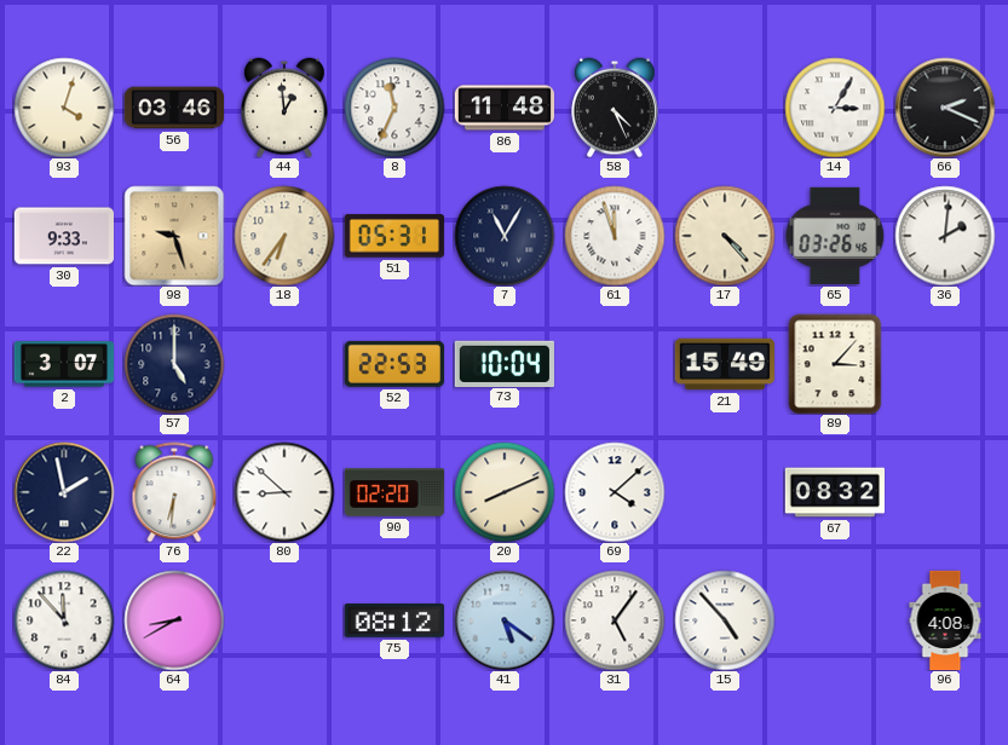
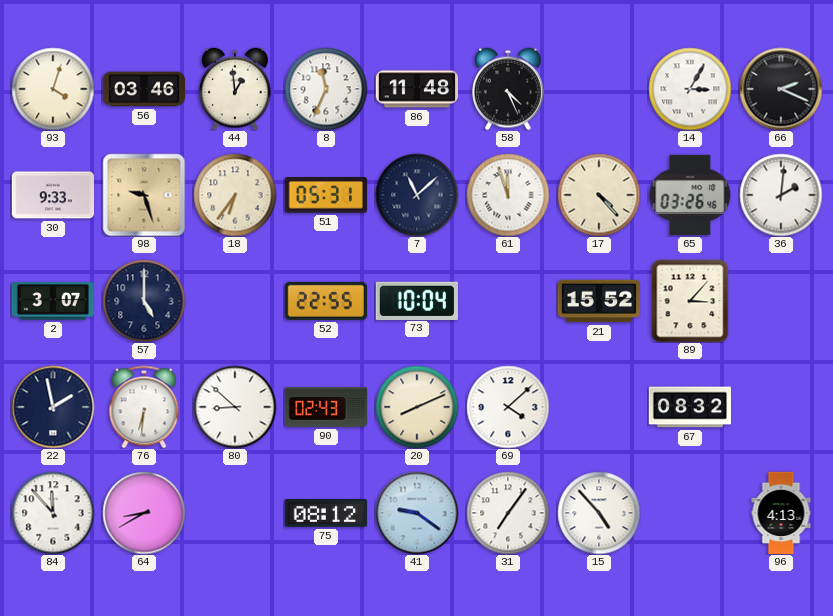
7: 11:05 -> 11:08
52: 22:53 -> 22:55
21: 15:49 -> 15:52
90: 02:20 -> 02:43
41: 5:21 -> 9:21
31: 5:06 -> 7:06
96: 4:08 -> 4:13
